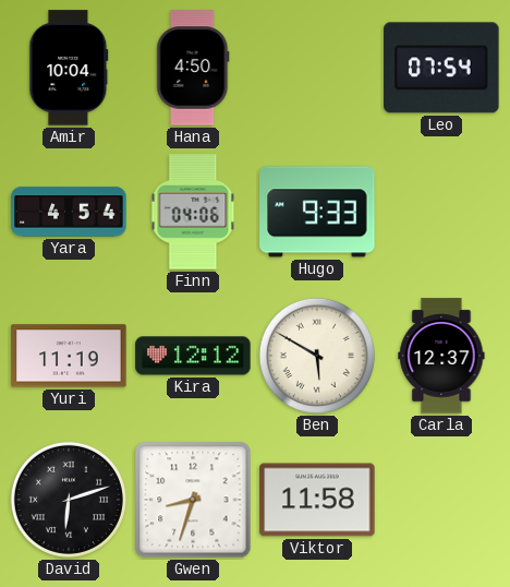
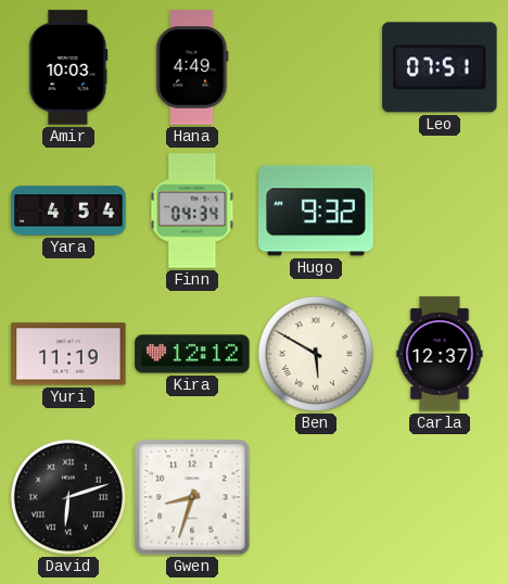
Amir: 10:04 -> 10:03
Hana: 4:50 -> 4:49
Leo: 07:54 -> 07:51
Finn: 04:06 -> 04:34
Hugo: 9:33 -> 9:32
Viktor: 11:58 -> none
